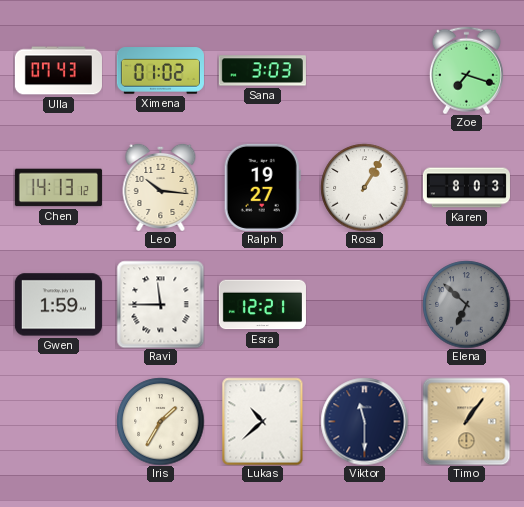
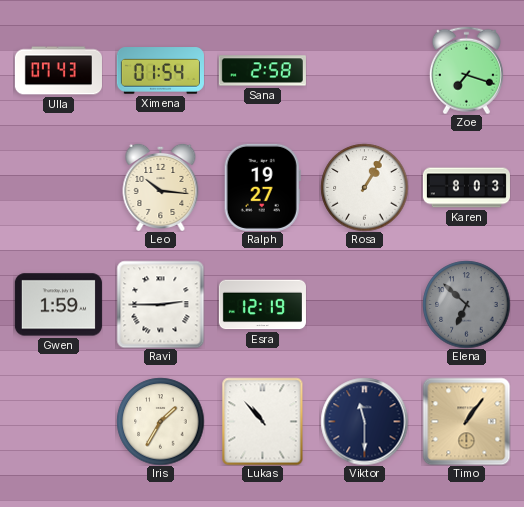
Ximena: 01:02 -> 01:54
Sana: 3:03 -> 2:58
Chen: 14:13 -> none
Ravi: 11:45 -> 2:45
Esra: 12:21 -> 12:19
Lukas: 10:38 -> 10:53
